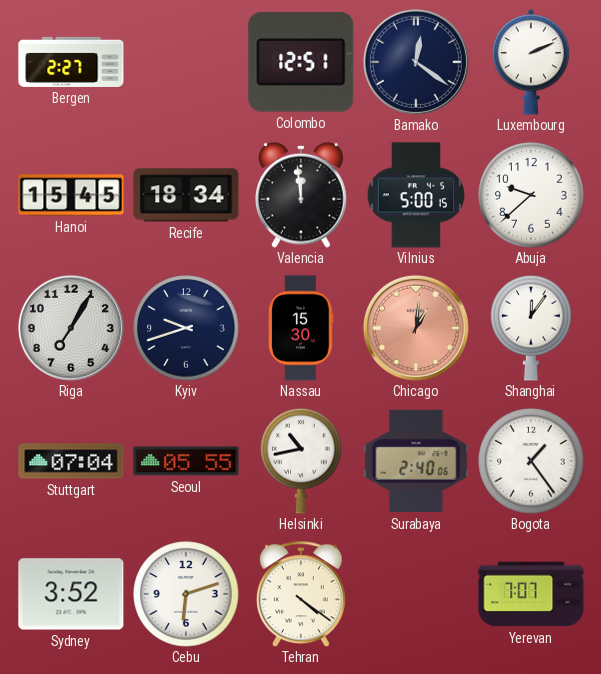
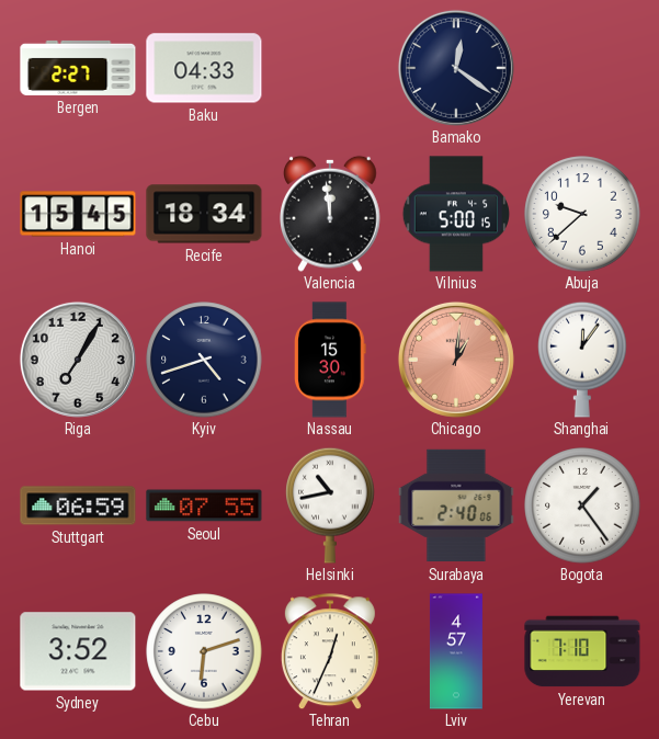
Baku: none -> 04:33
Colombo: 12:51 -> none
Luxembourg: 2:11 -> none
Kyiv: 9:42 -> 4:42
Stuttgart: 07:04 -> 06:59
Seoul: 05:55 -> 07:55
Tehran: 4:21 -> 12:34
Lviv: none -> 4:57
Yerevan: 7:07 -> 7:10
